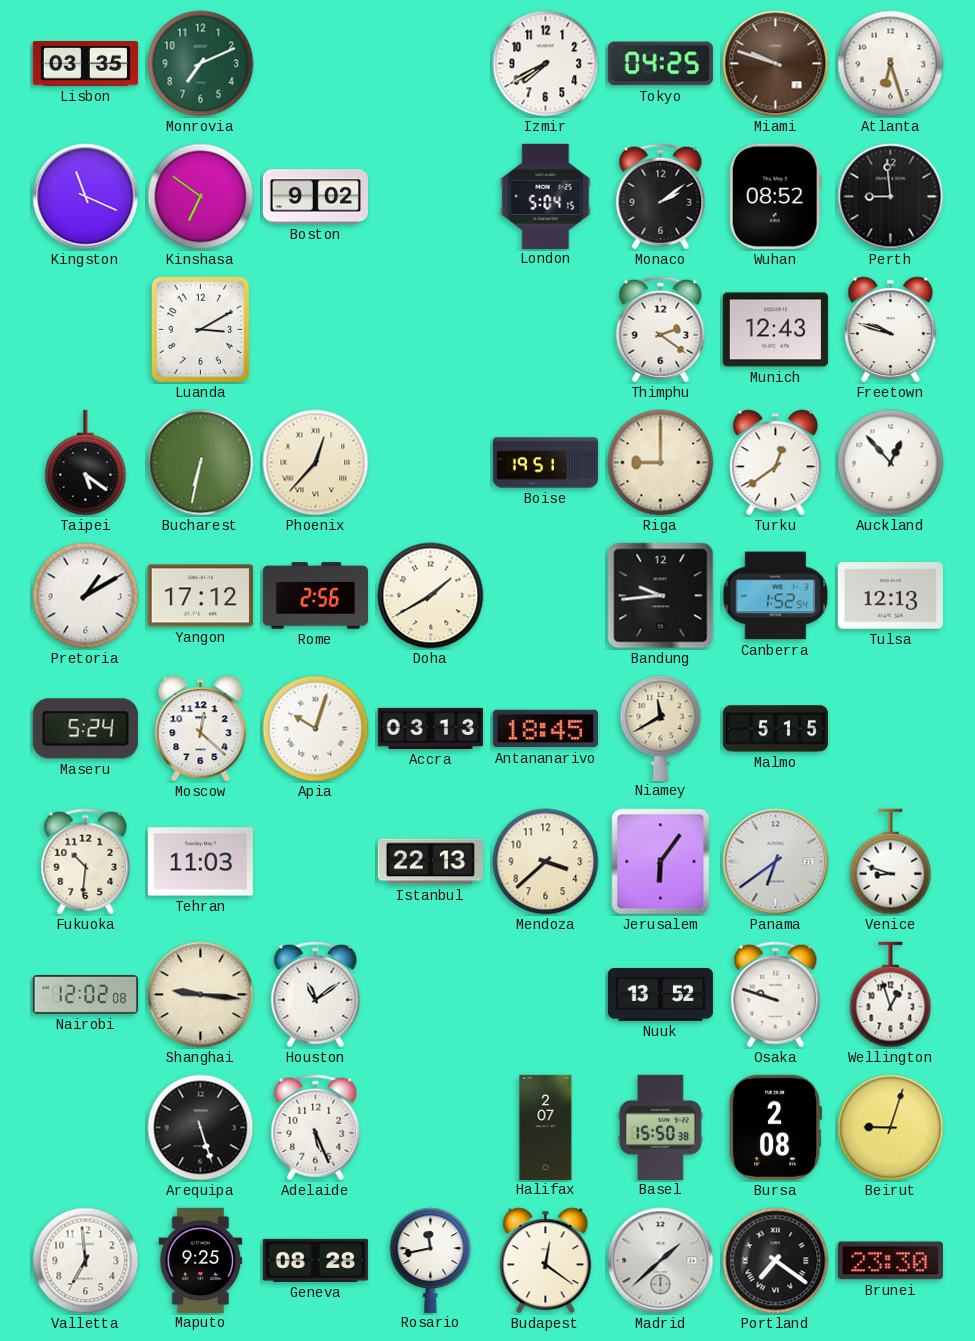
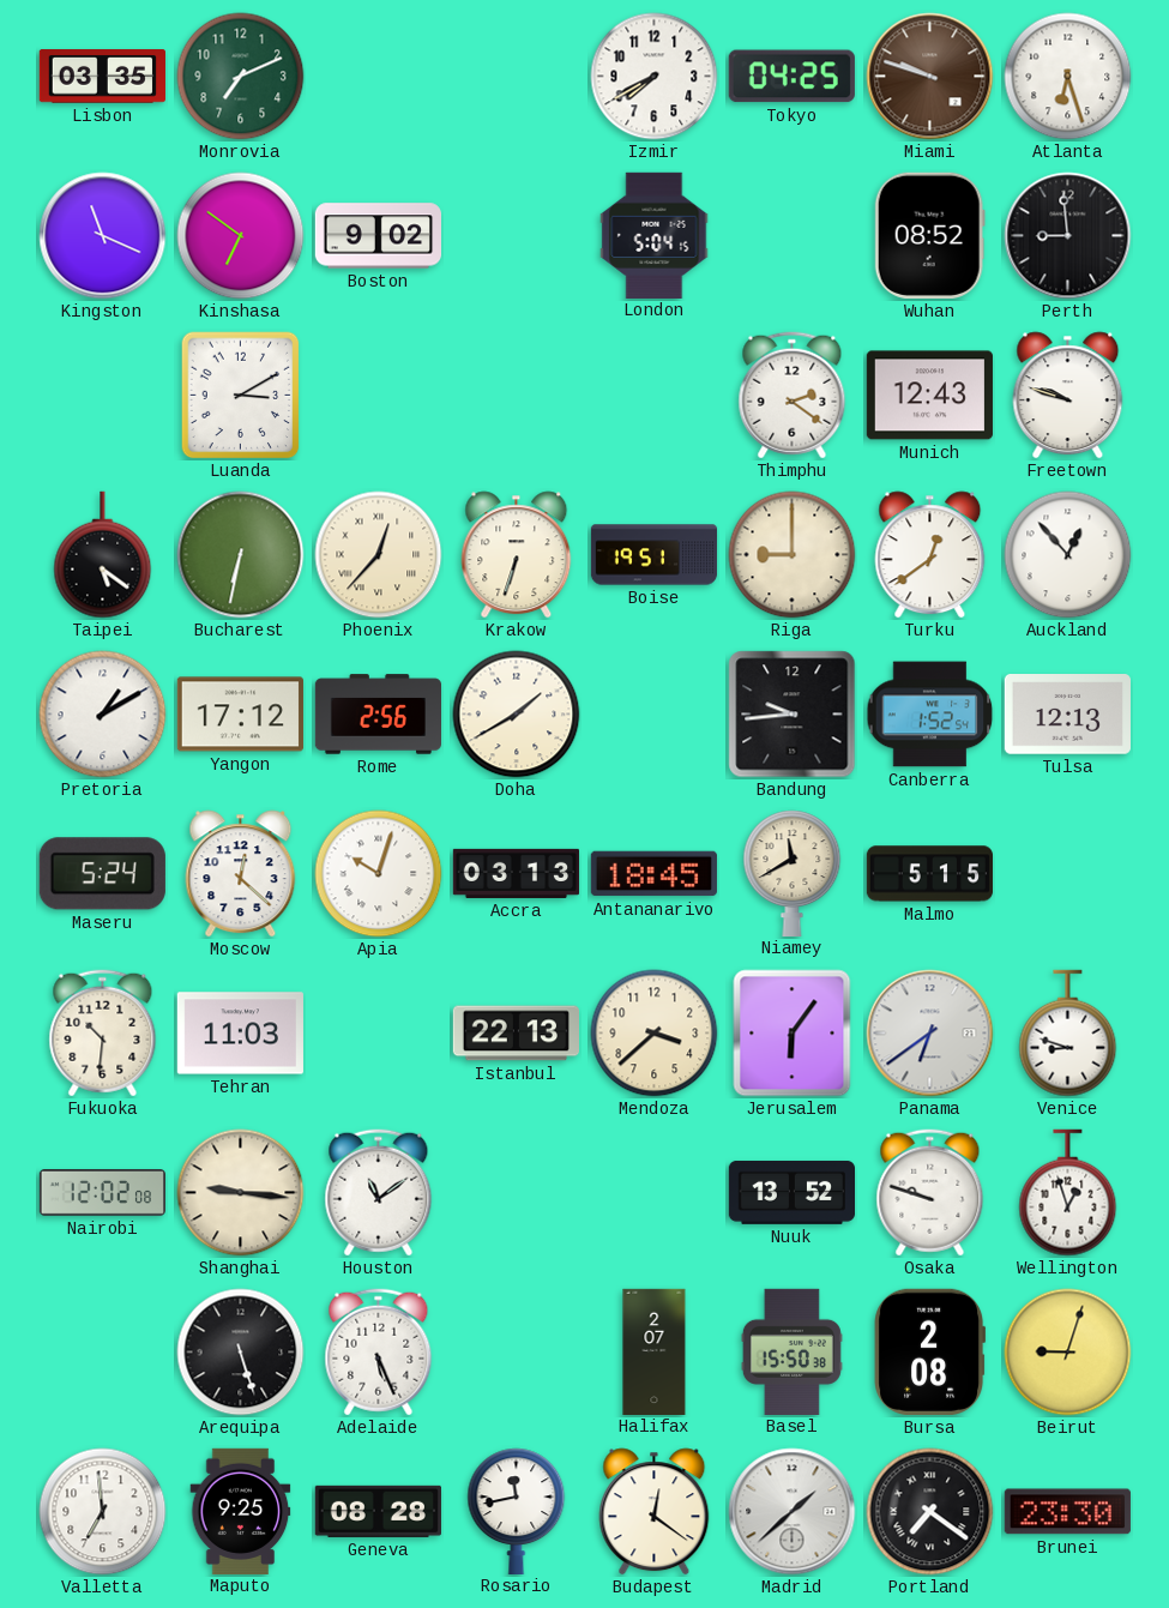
Monaco: 2:09 -> none
Krakow: none -> 6:33
